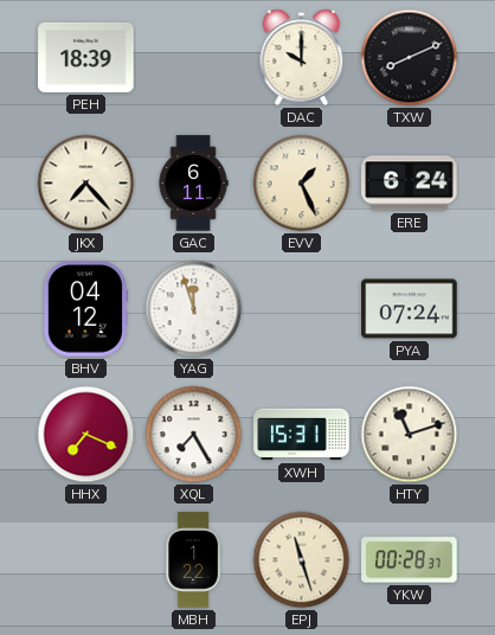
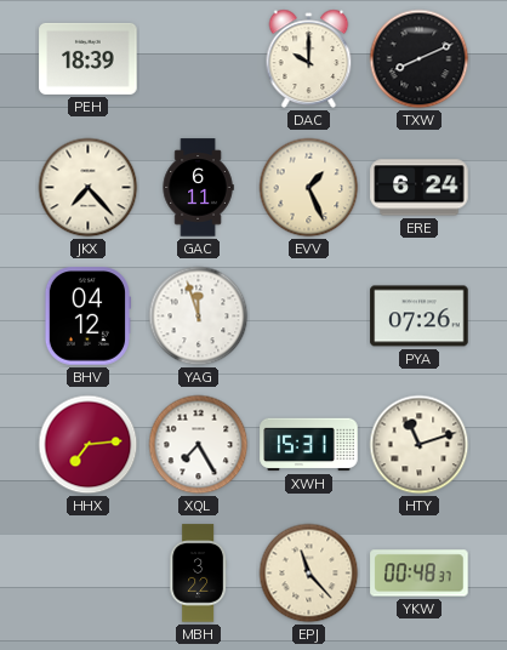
PYA: 07:24 -> 07:26
HHX: 7:19 -> 7:14
MBH: 1:22 -> 3:22
EPJ: 11:27 -> 11:23
YKW: 00:28 -> 00:48
